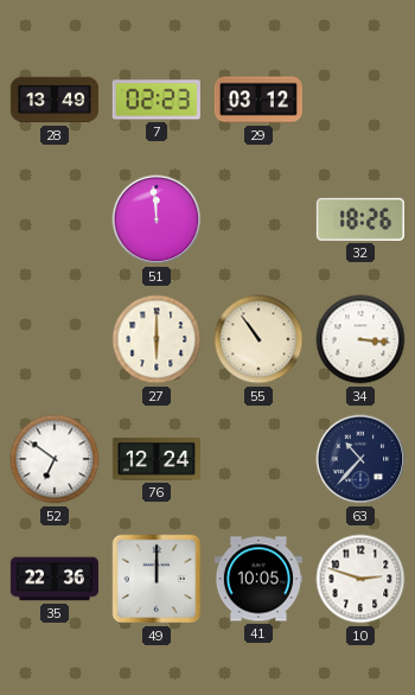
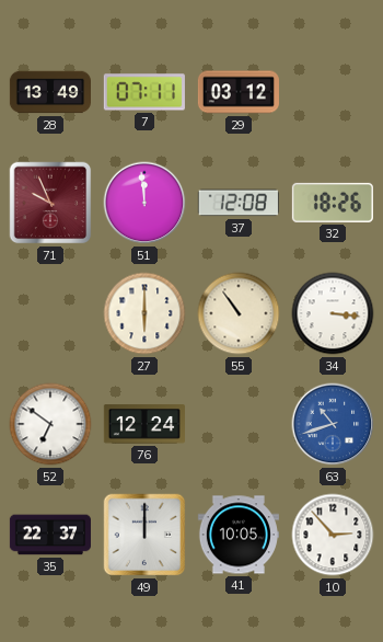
7: 02:23 -> 07:11
71: none -> 9:56
37: none -> 12:08
63: 10:37 -> 10:42
63 dial: navy -> blue
35: 22:36 -> 22:37
10: 2:48 -> 2:53
